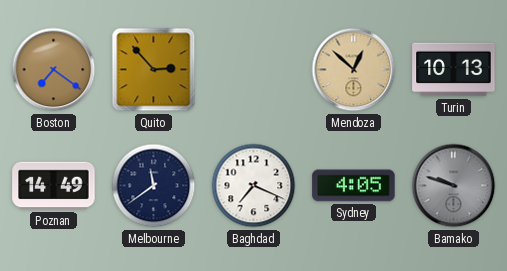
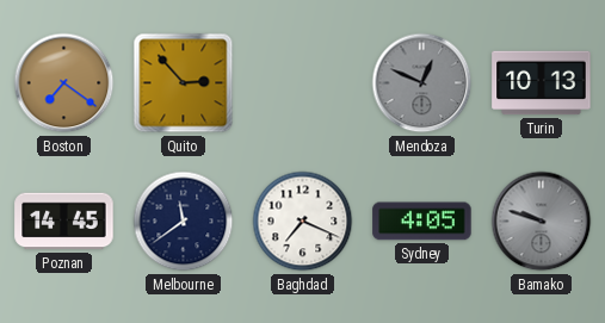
Mendoza: 12:52 -> 12:49
Mendoza dial: champagne -> grey
Poznan: 14:49 -> 14:45
